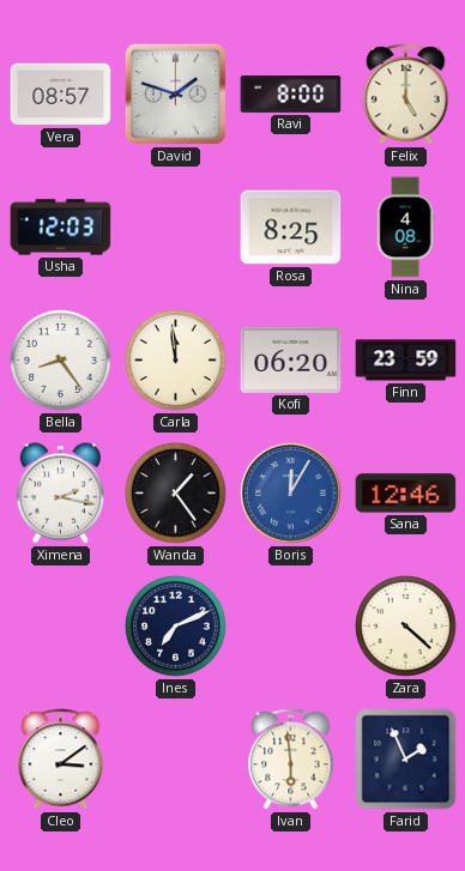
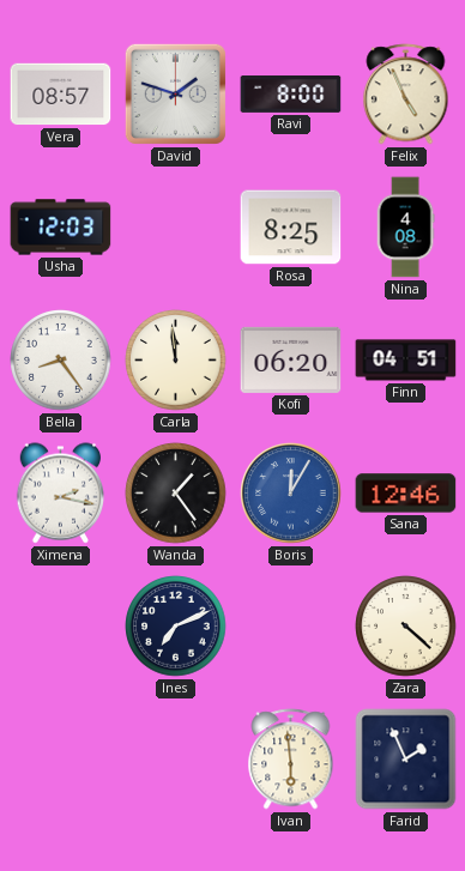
Felix: 5:00 -> 4:56
Finn: 23:59 -> 04:51
Cleo: 3:09 -> none
